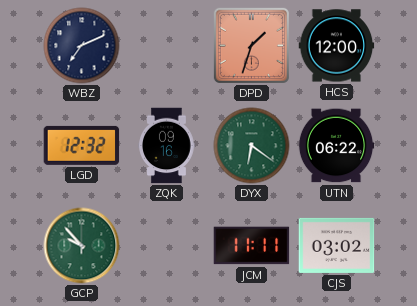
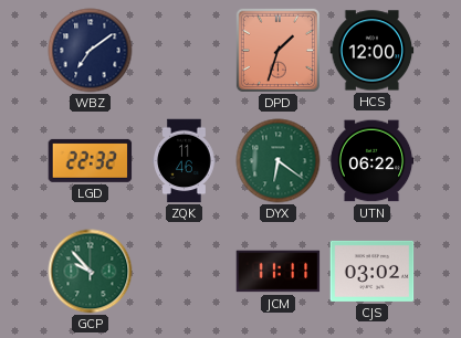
WBZ: 7:11 -> 7:09
LGD: 12:32 -> 22:32
ZQK: 09:16 -> 11:46
